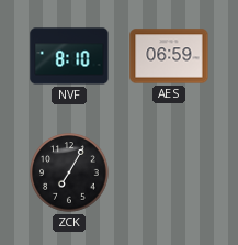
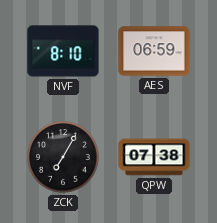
QPW: none -> 07:38
